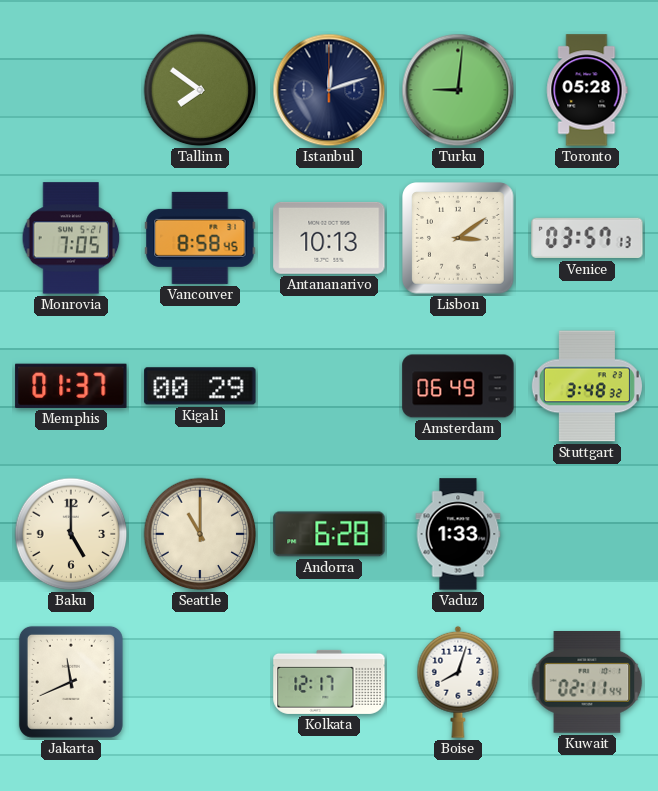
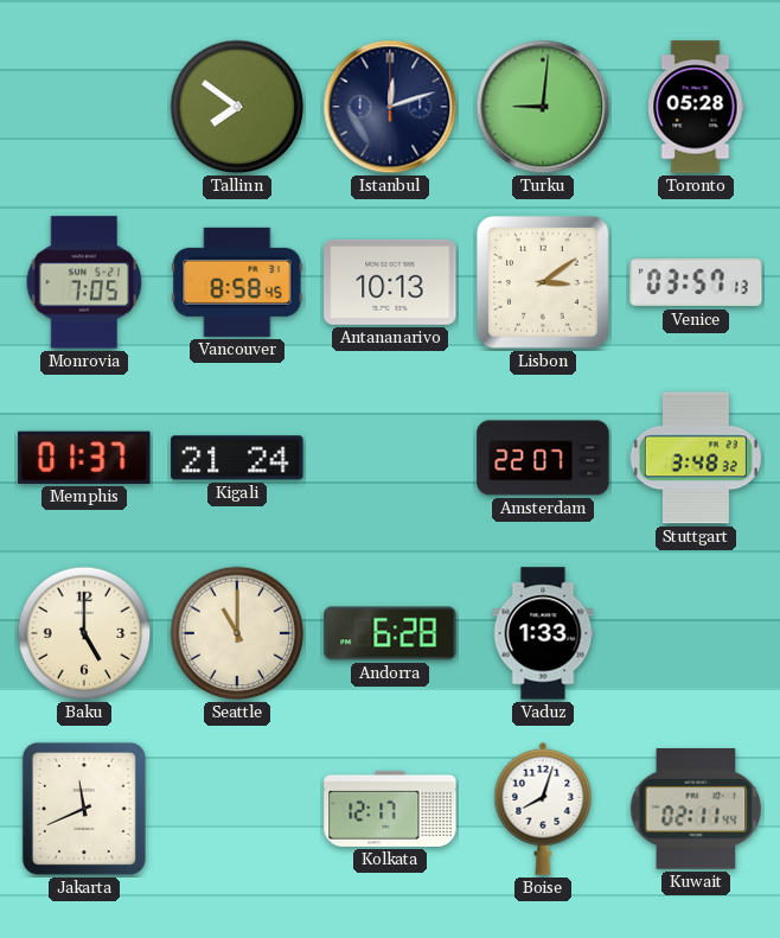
Kigali: 00:29 -> 21:24
Amsterdam: 06:49 -> 22:07
